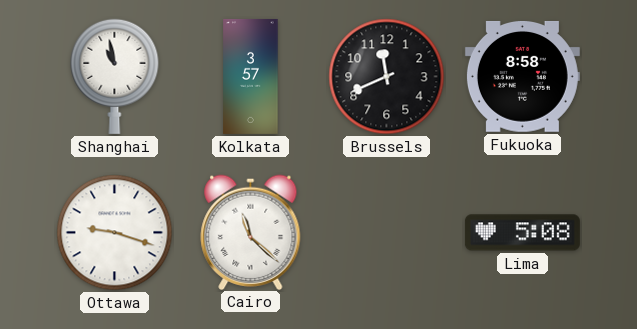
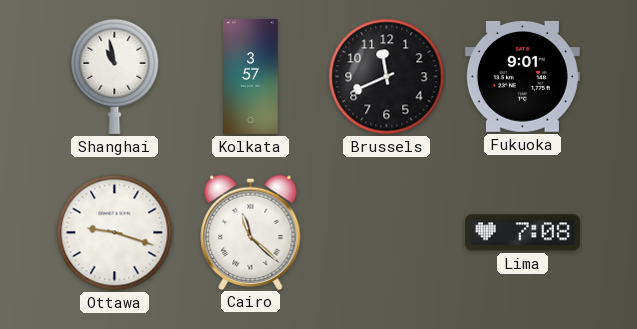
Fukuoka: 8:58 -> 9:01
Lima: 5:08 -> 7:08
